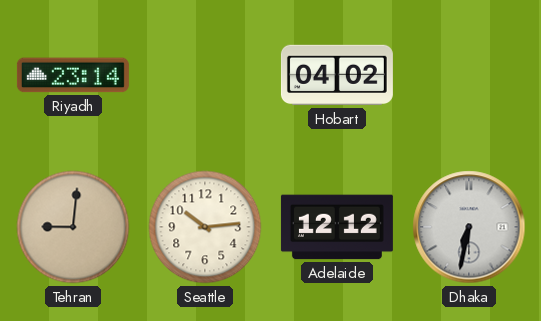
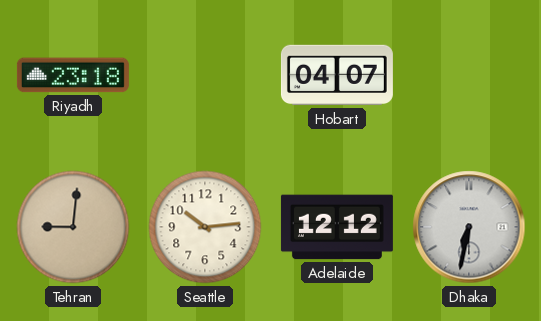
Riyadh: 23:14 -> 23:18
Hobart: 04:02 -> 04:07
